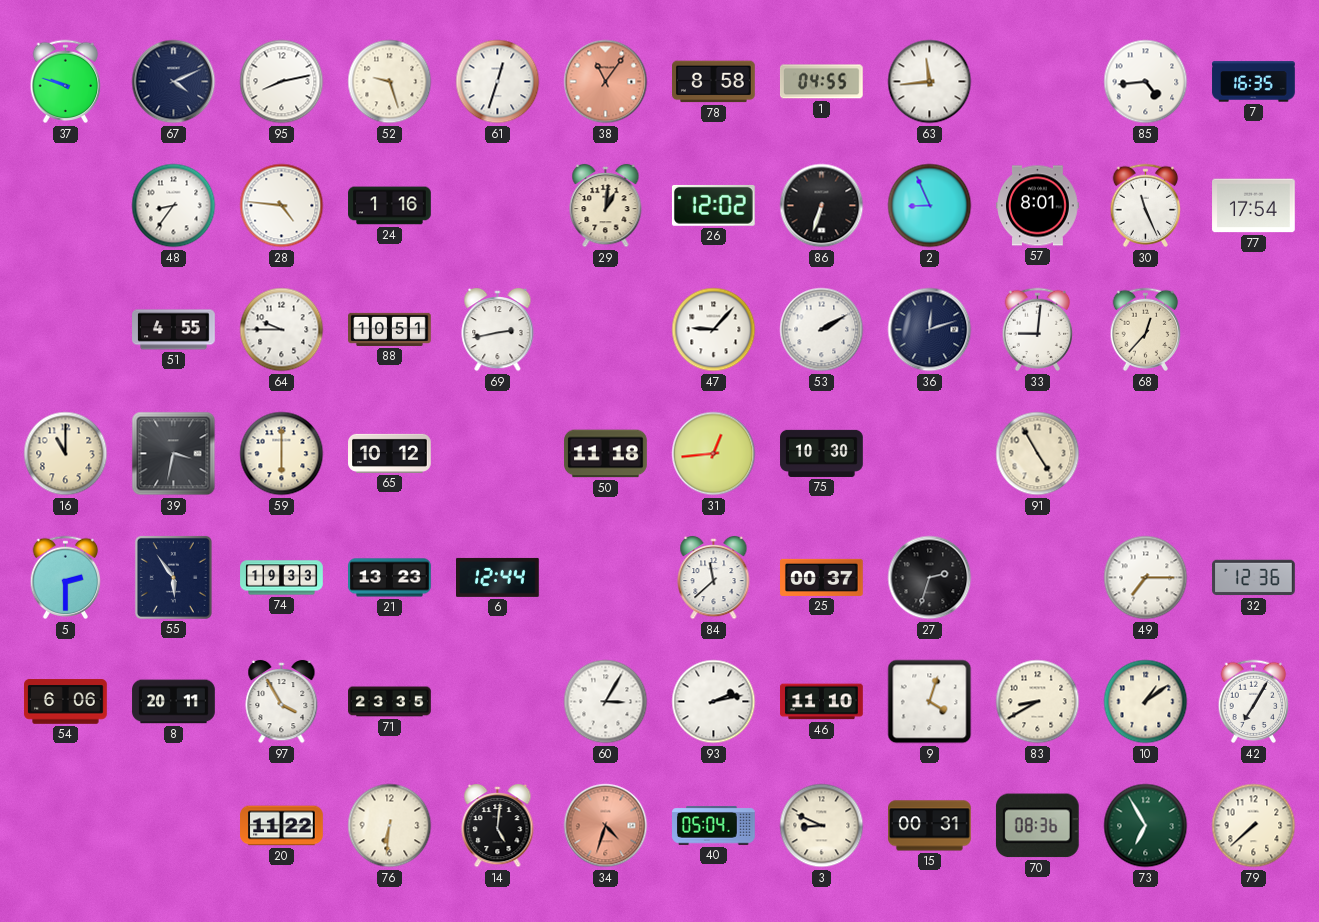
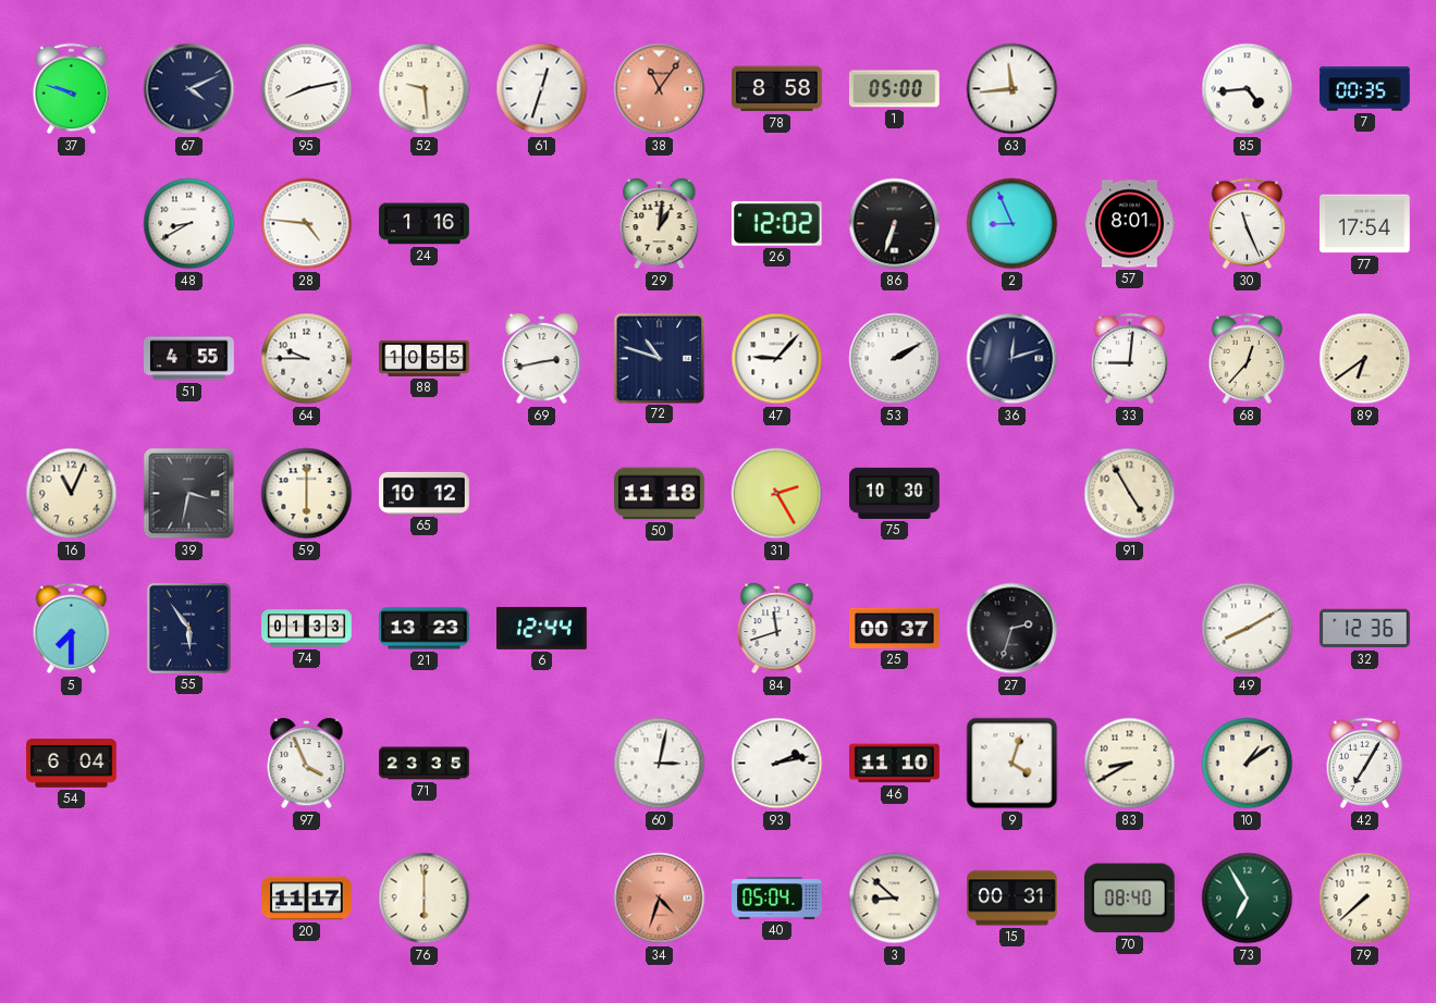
52: 9:27 -> 9:29
1: 04:55 -> 05:00
7: 16:35 -> 00:35
48: 8:36 -> 8:40
88: 10:51 -> 10:55
72: none -> 10:48
89: none -> 6:39
16: 11:00 -> 11:04
31: 12:44 -> 2:25
5: 2:30 -> 7:30
74: 19:33 -> 01:33
84: 11:38 -> 11:42
49: 7:15 -> 8:10
54: 6:06 -> 6:04
8: 20:11 -> none
97: 3:55 -> 3:56
60: 3:05 -> 3:02
20: 11:22 -> 11:17
76: 6:31 -> 6:00
14: 5:01 -> none
3: 8:49 -> 8:52
70: 08:36 -> 08:40
